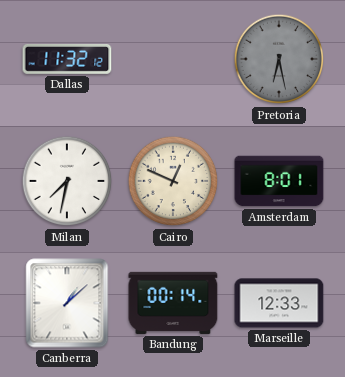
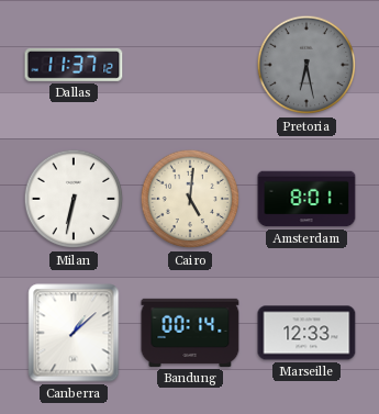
Dallas: 11:32 -> 11:37
Milan: 7:32 -> 6:32
Cairo: 12:49 -> 5:01
